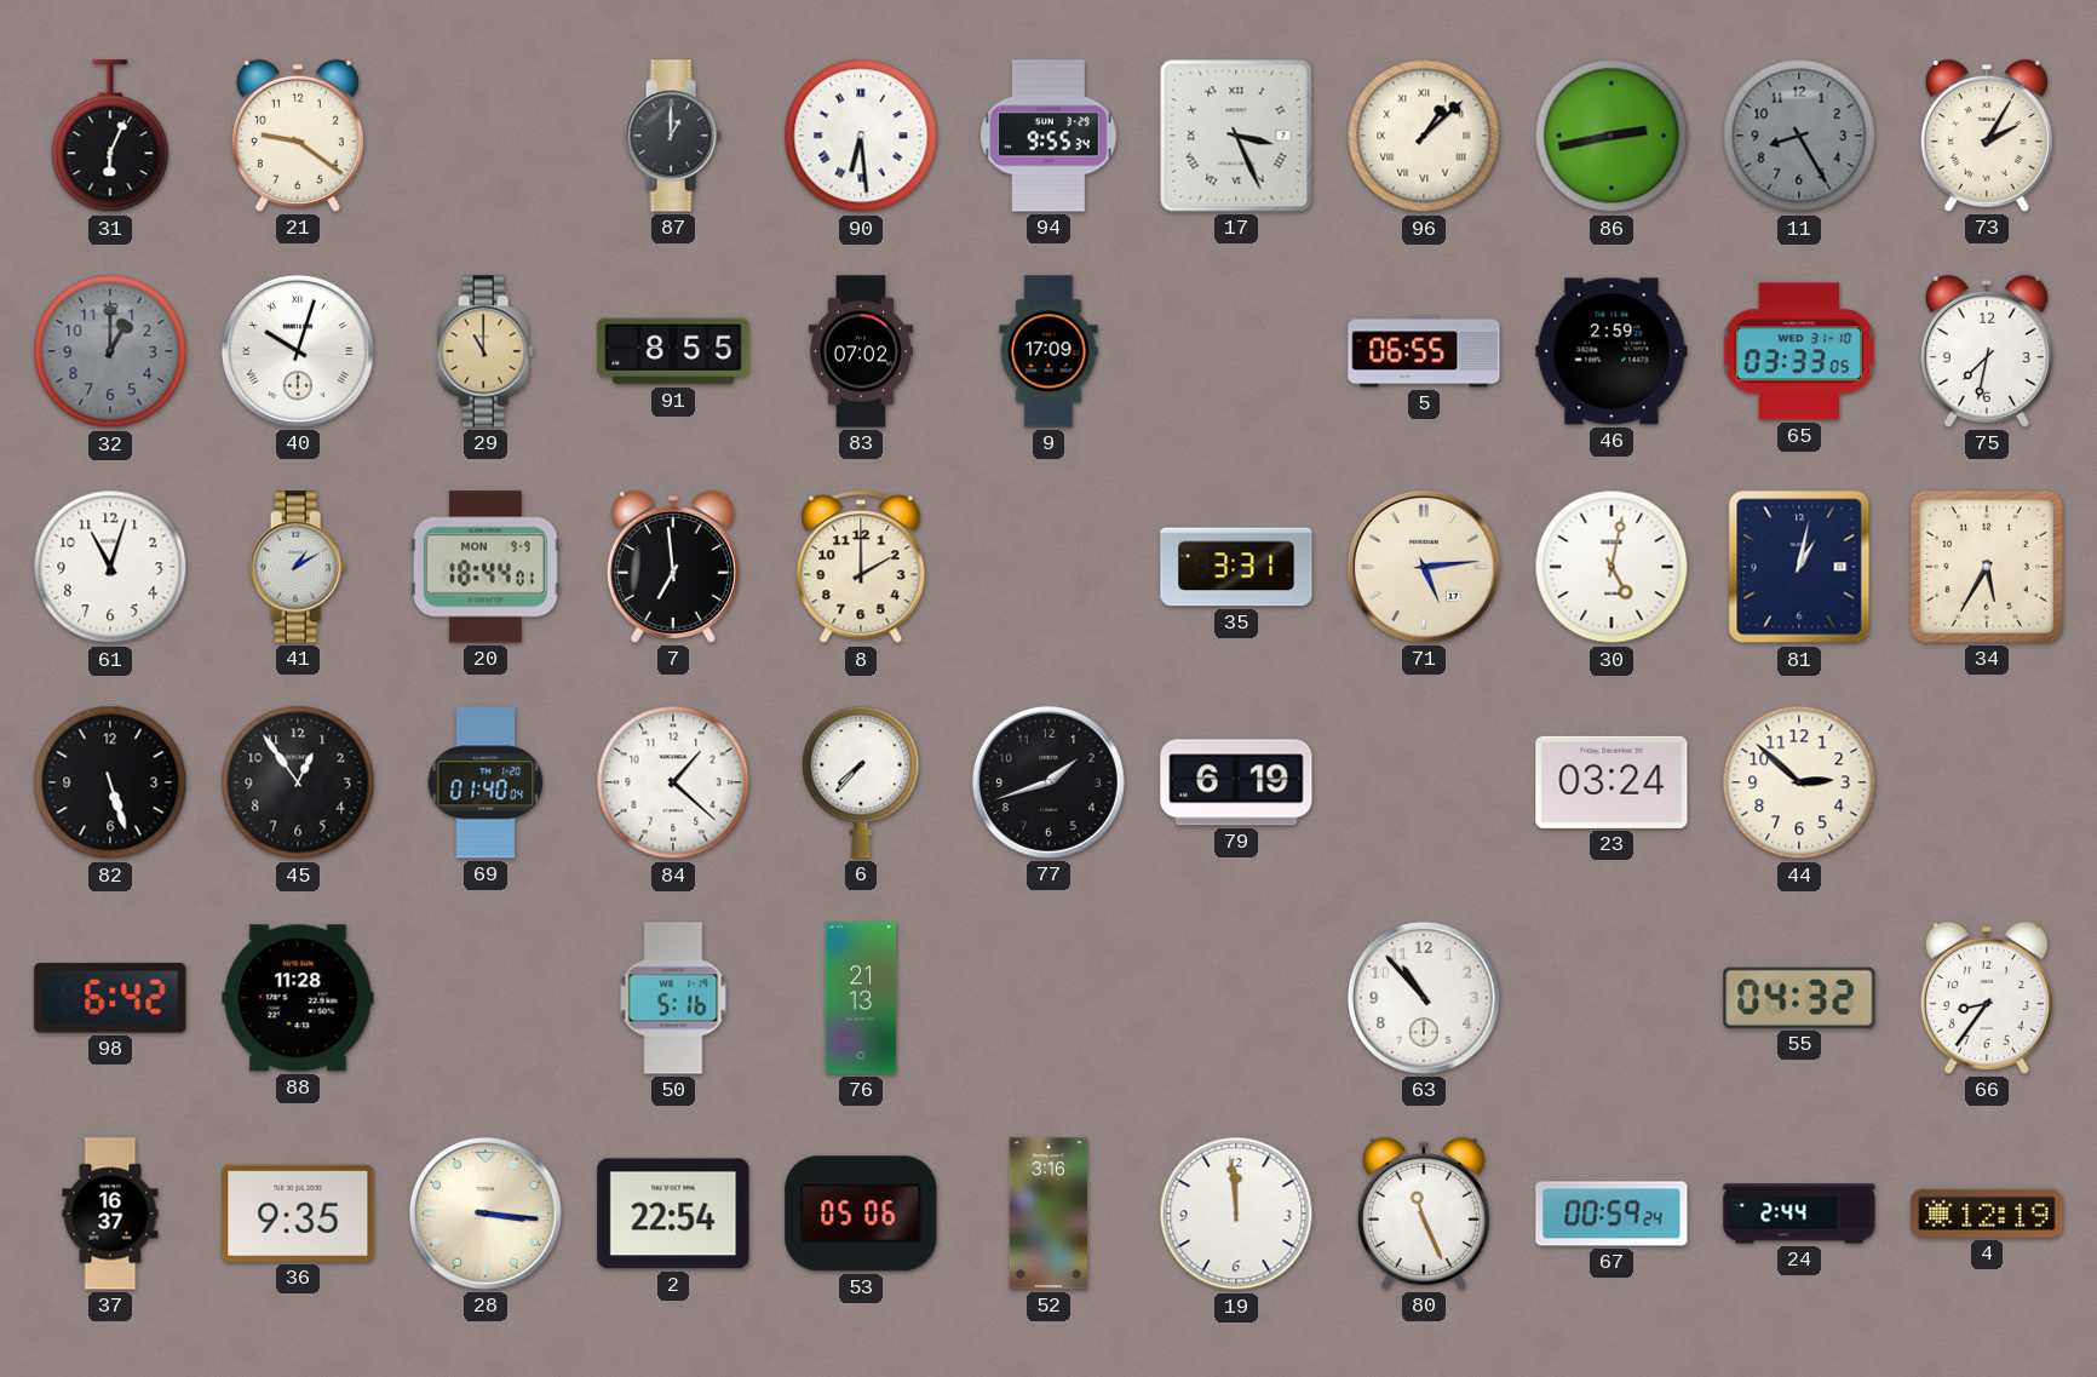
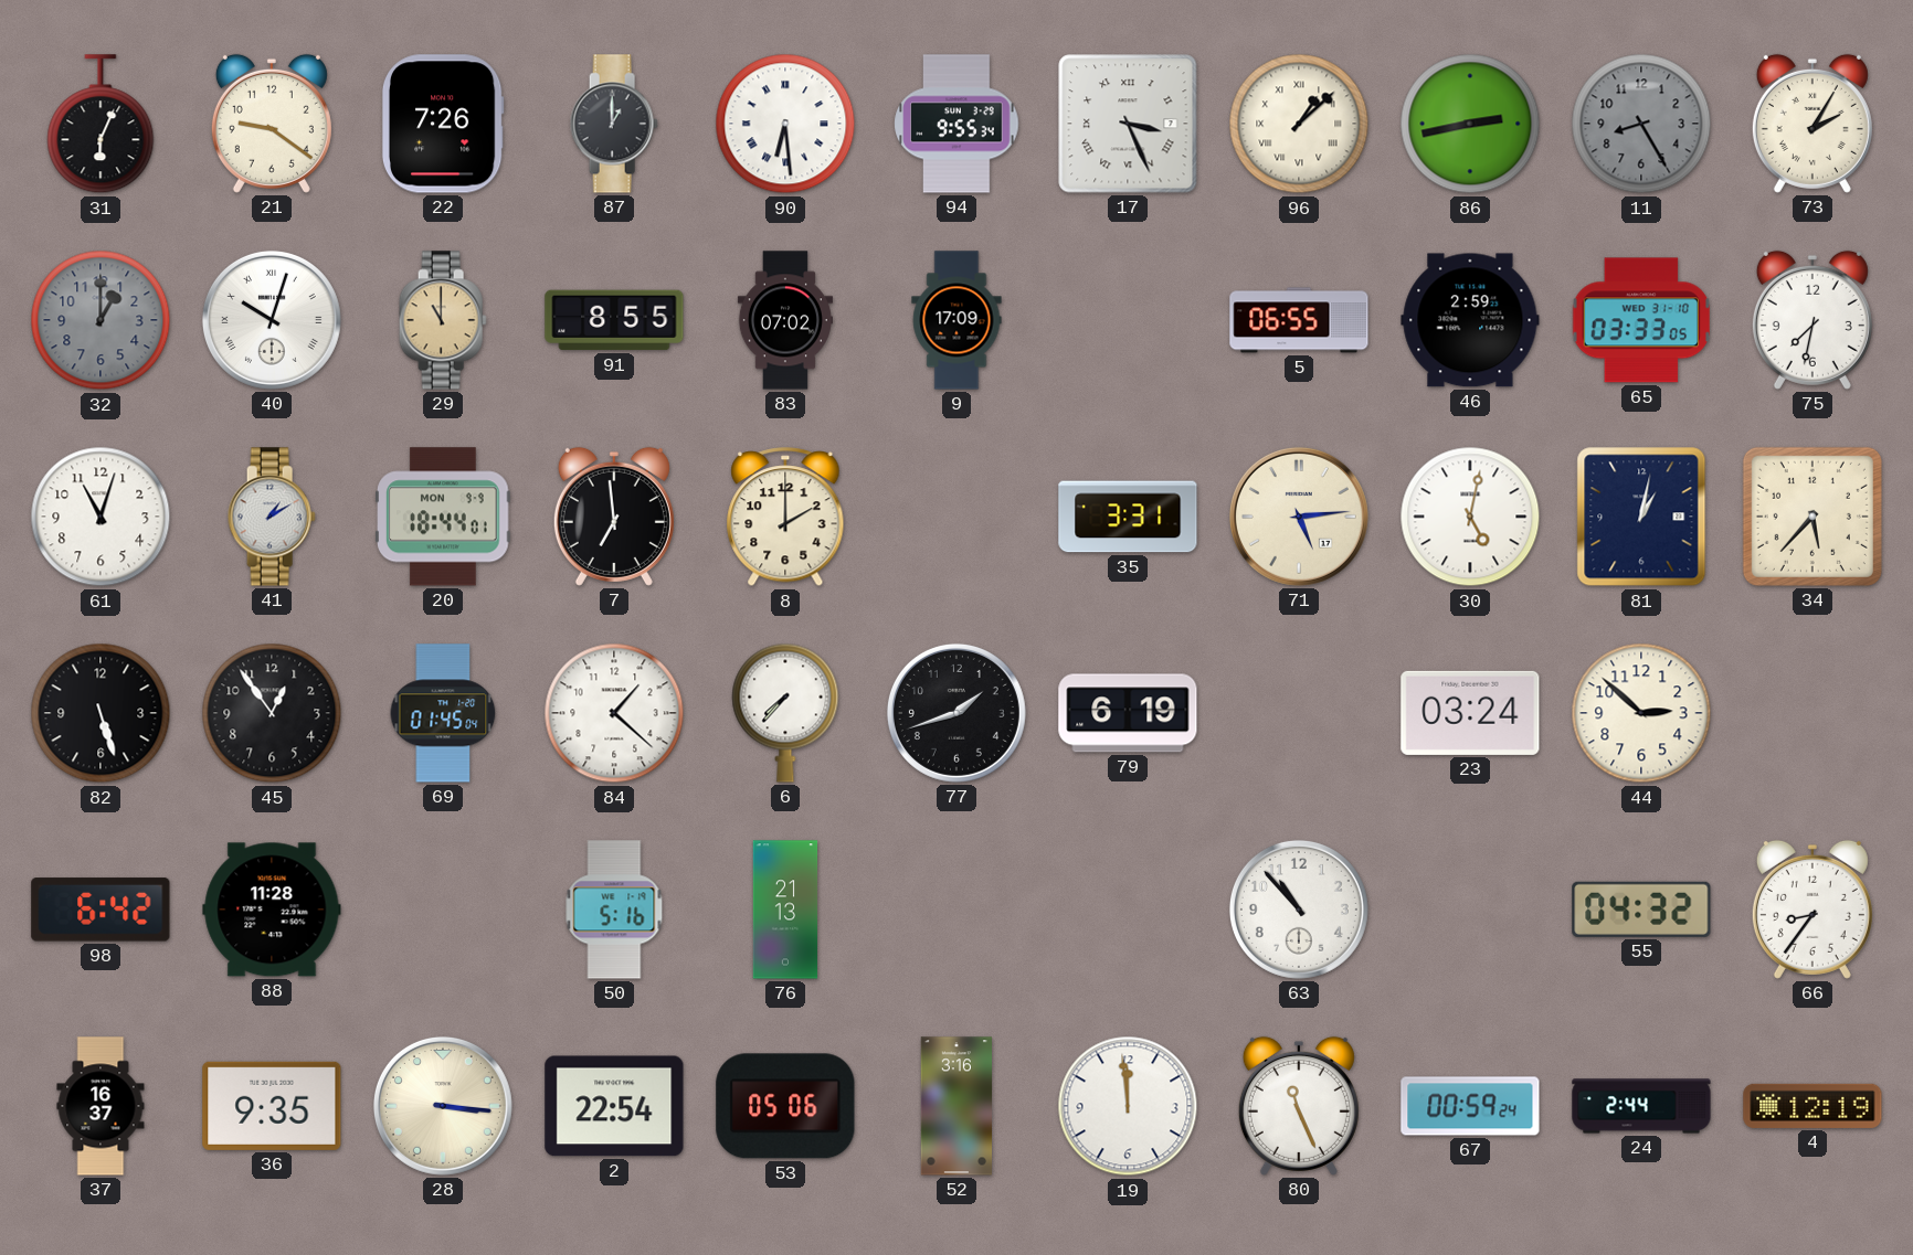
22: none -> 7:26
34: 5:35 -> 5:37
69: 01:40 -> 01:45
